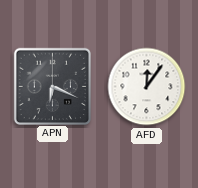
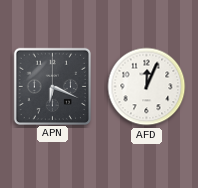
AFD: 12:06 -> 12:04
